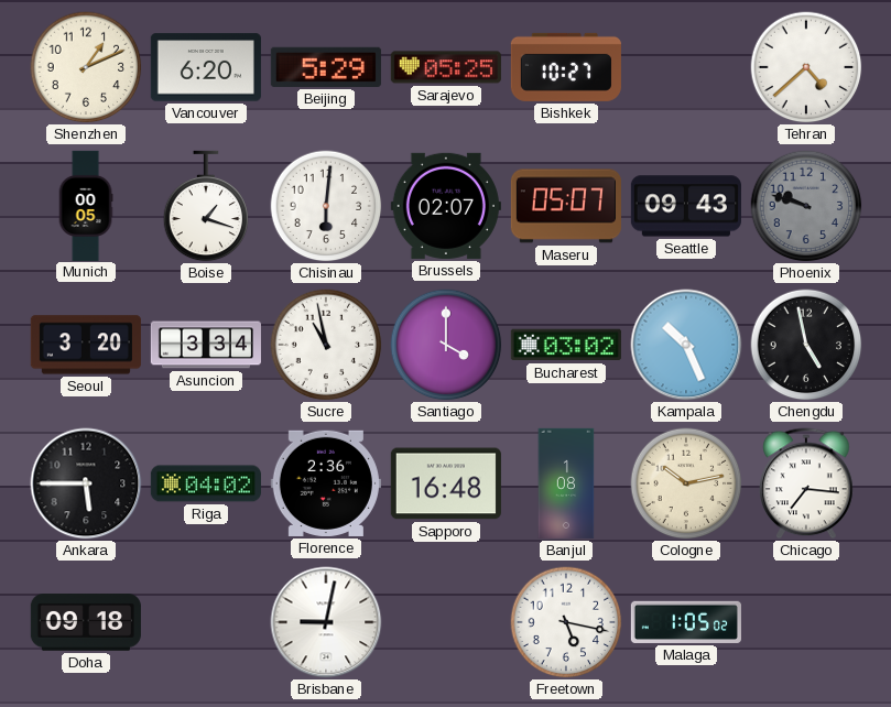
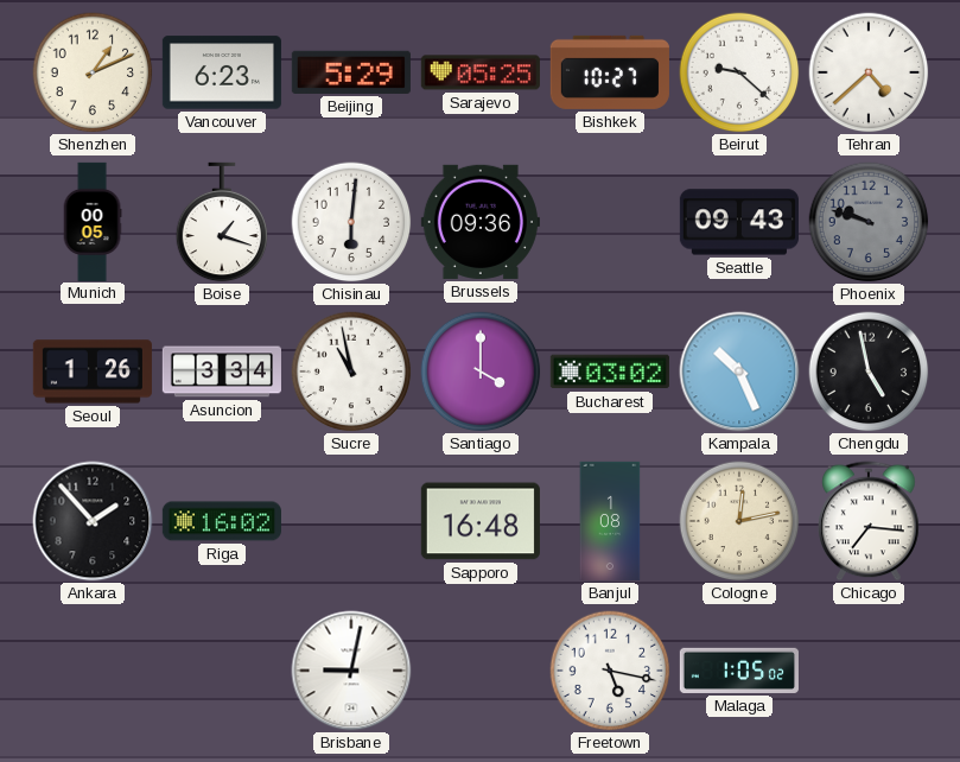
Vancouver: 6:20 -> 6:23
Beirut: none -> 9:22
Brussels: 02:07 -> 09:36
Maseru: 05:07 -> none
Seoul: 3:20 -> 1:26
Ankara: 5:45 -> 1:53
Riga: 04:02 -> 16:02
Florence: 2:36 -> none
Cologne: 10:13 -> 12:13
Doha: 09:18 -> none
